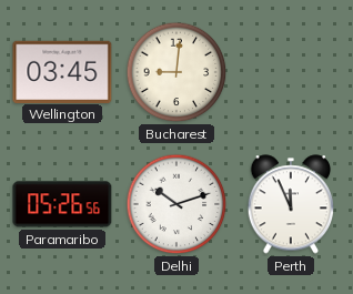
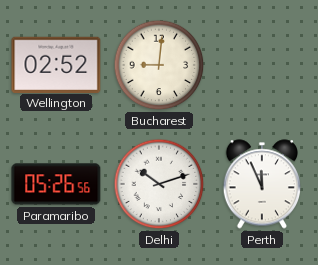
Wellington: 03:45 -> 02:52
